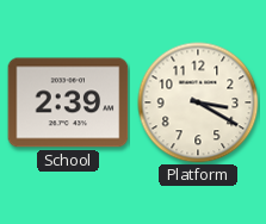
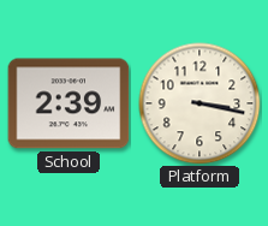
Platform: 3:20 -> 3:17
